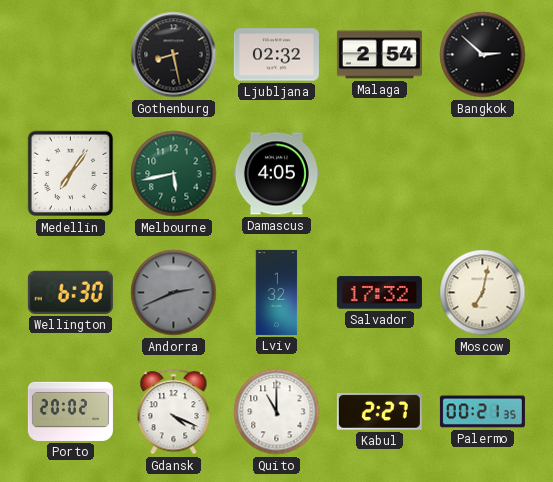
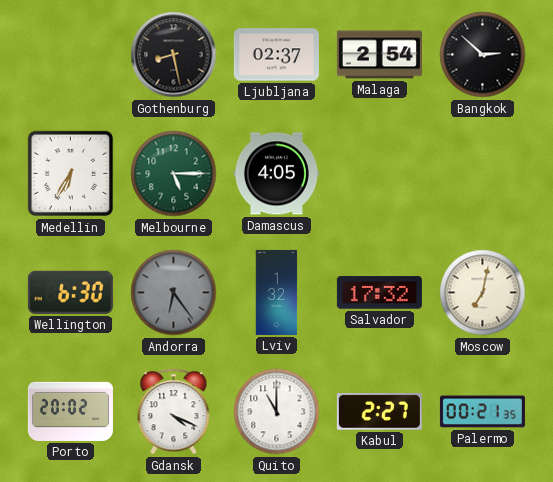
Ljubljana: 02:32 -> 02:37
Medellin: 7:06 -> 6:35
Melbourne: 5:43 -> 5:15
Andorra: 2:41 -> 6:24
